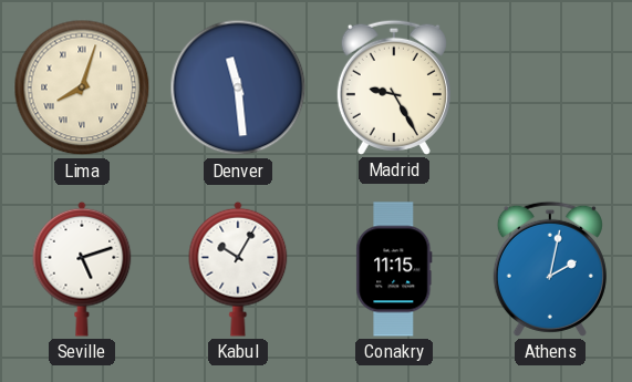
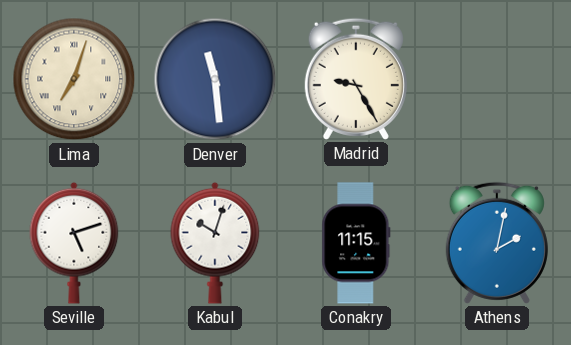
Lima: 8:03 -> 7:03
Kabul: 10:05 -> 10:03
